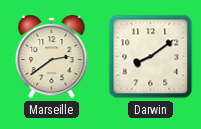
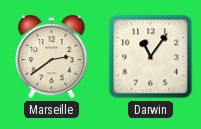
Darwin: 8:09 -> 11:06
